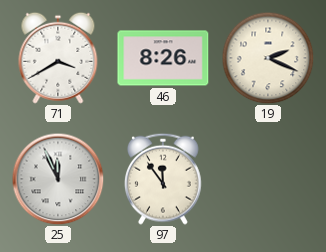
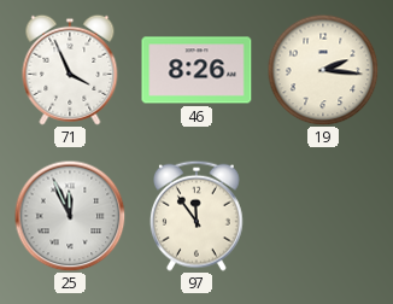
71: 3:40 -> 3:56
19: 2:19 -> 2:16
